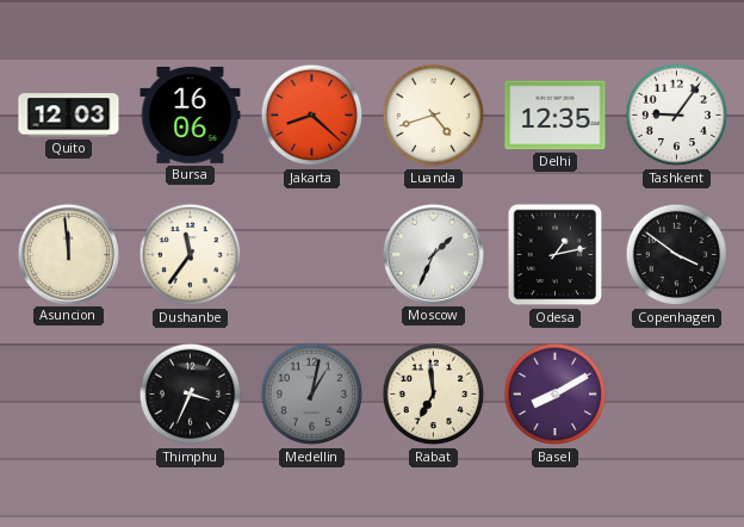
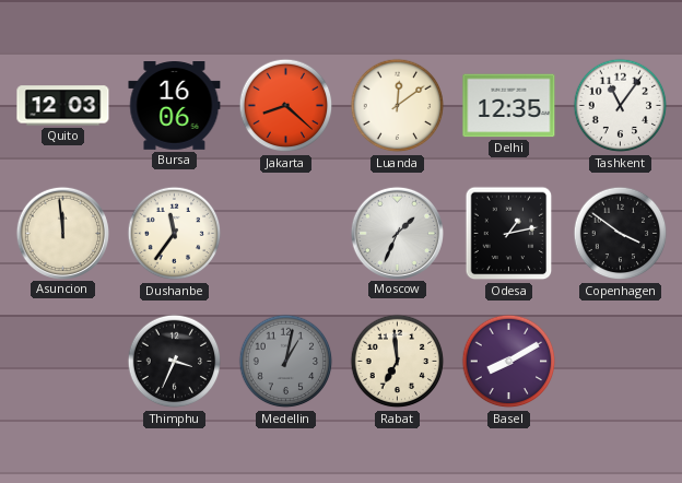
Luanda: 4:42 -> 12:09
Tashkent: 9:06 -> 11:06
